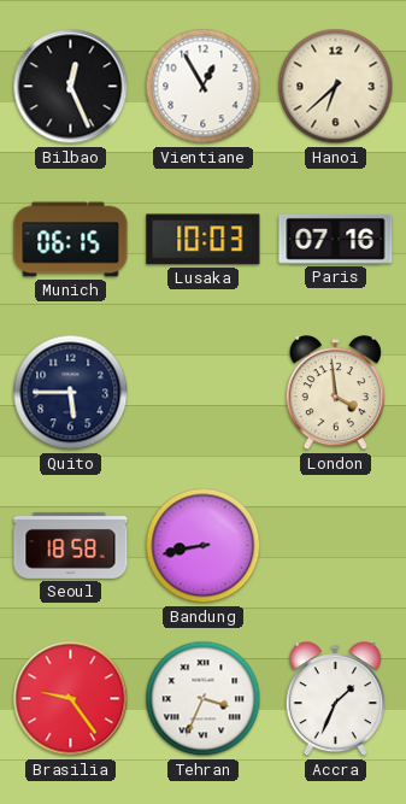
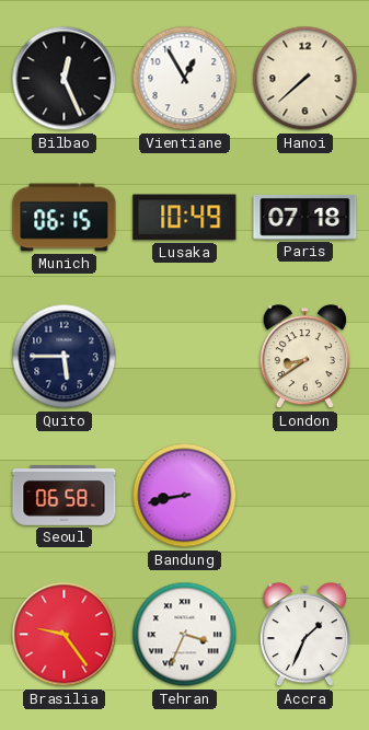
Hanoi: 6:38 -> 7:38
Lusaka: 10:03 -> 10:49
Paris: 07:16 -> 07:18
London: 3:59 -> 8:39
Seoul: 18:58 -> 06:58
